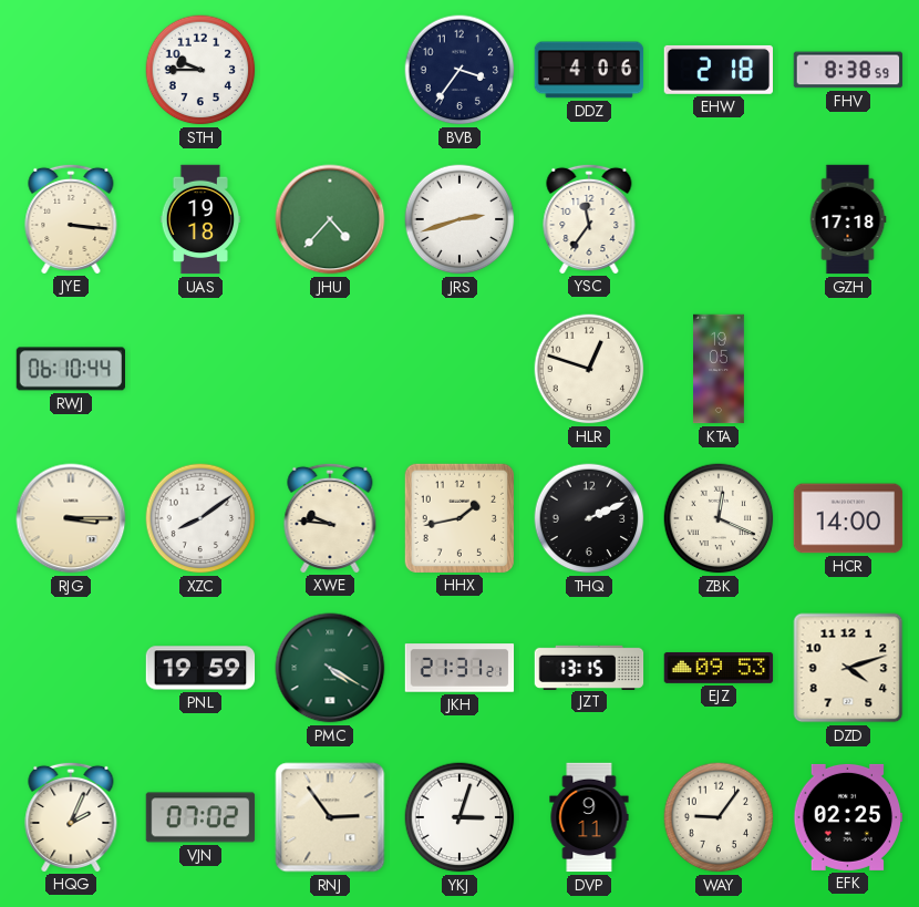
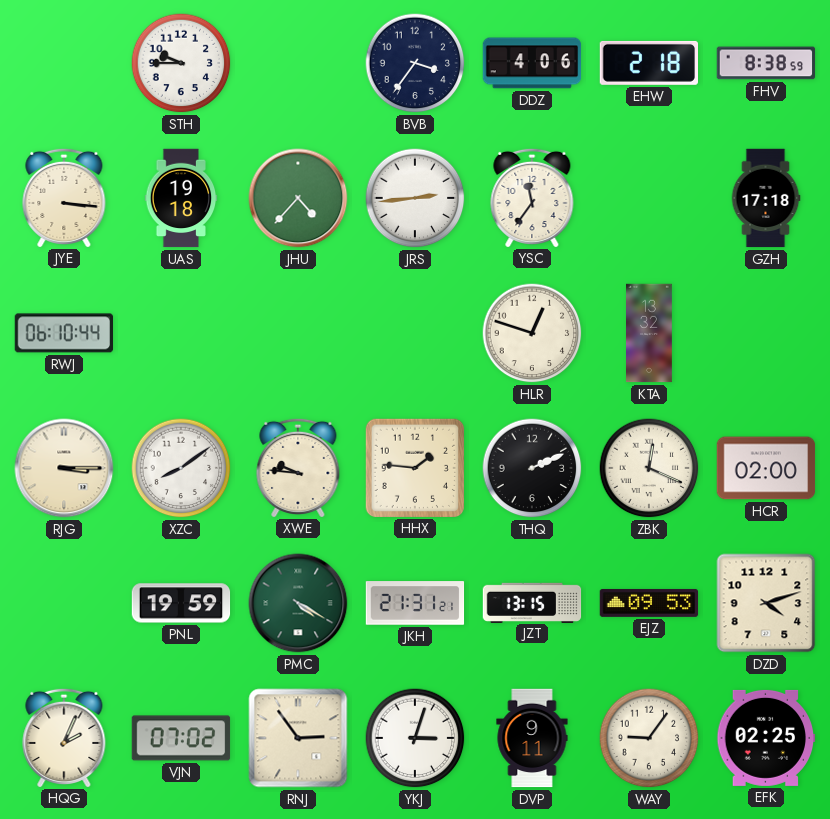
JRS: 2:42 -> 2:44
KTA: 19:05 -> 13:32
HHX: 1:43 -> 1:46
HCR: 14:00 -> 02:00
